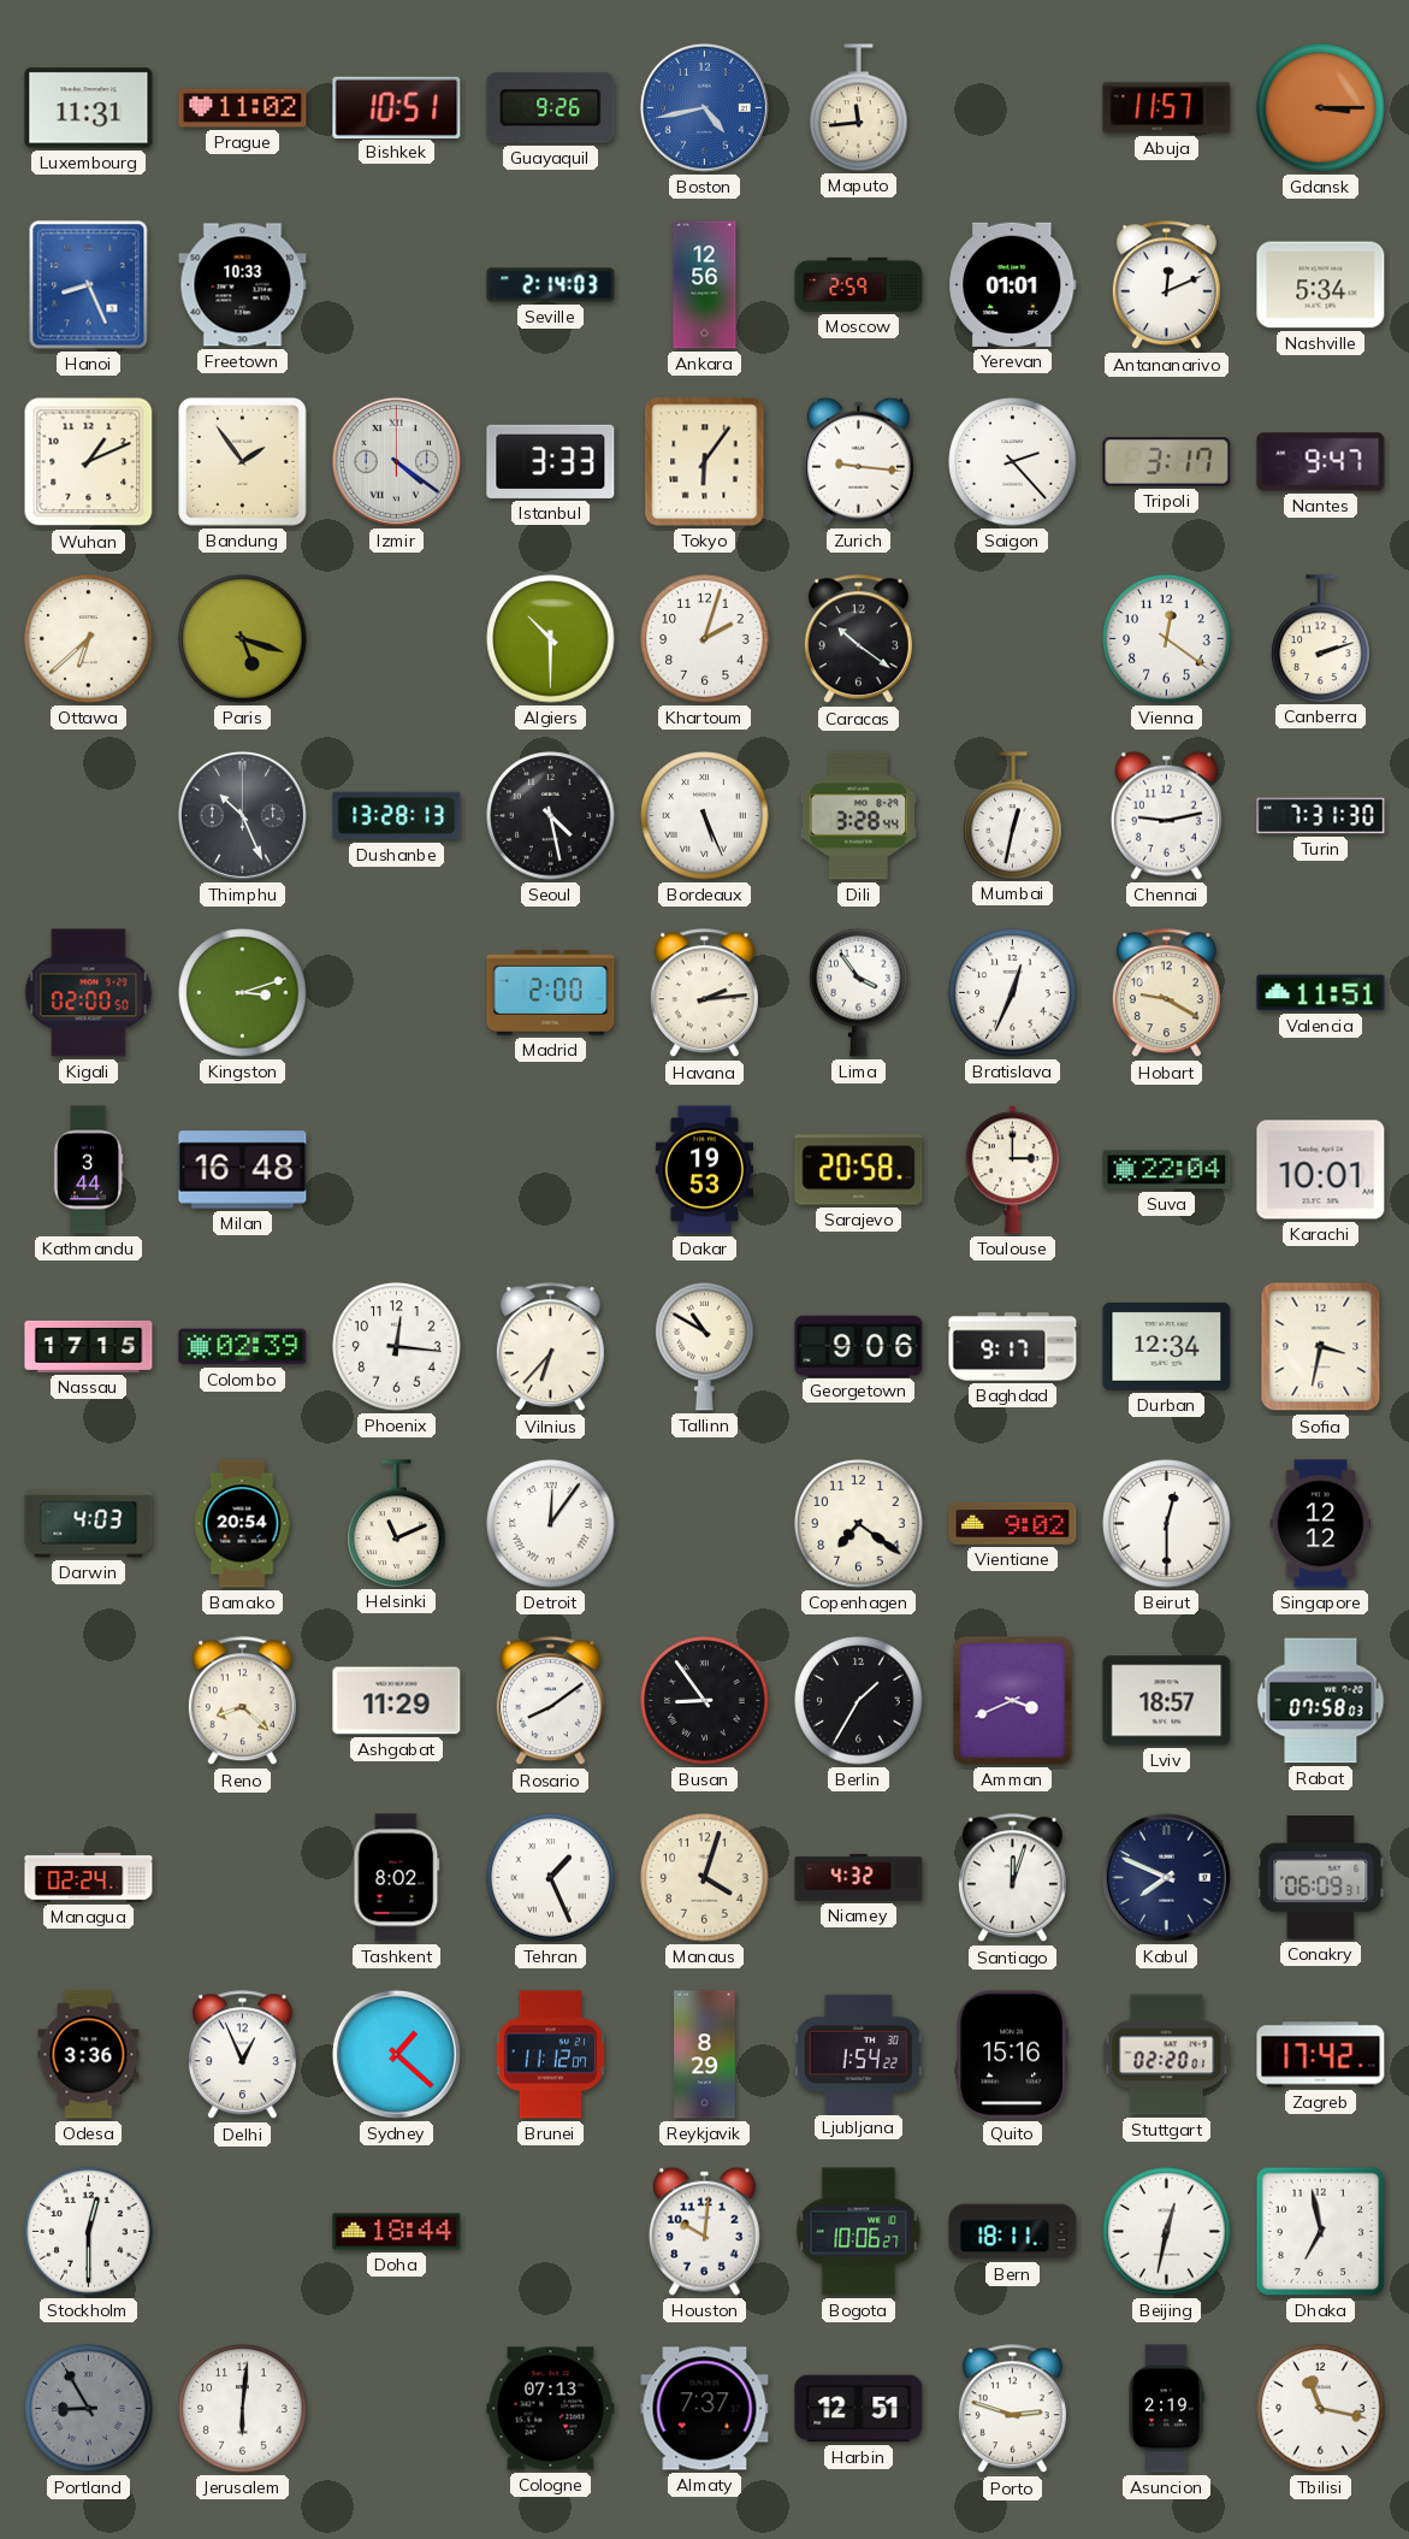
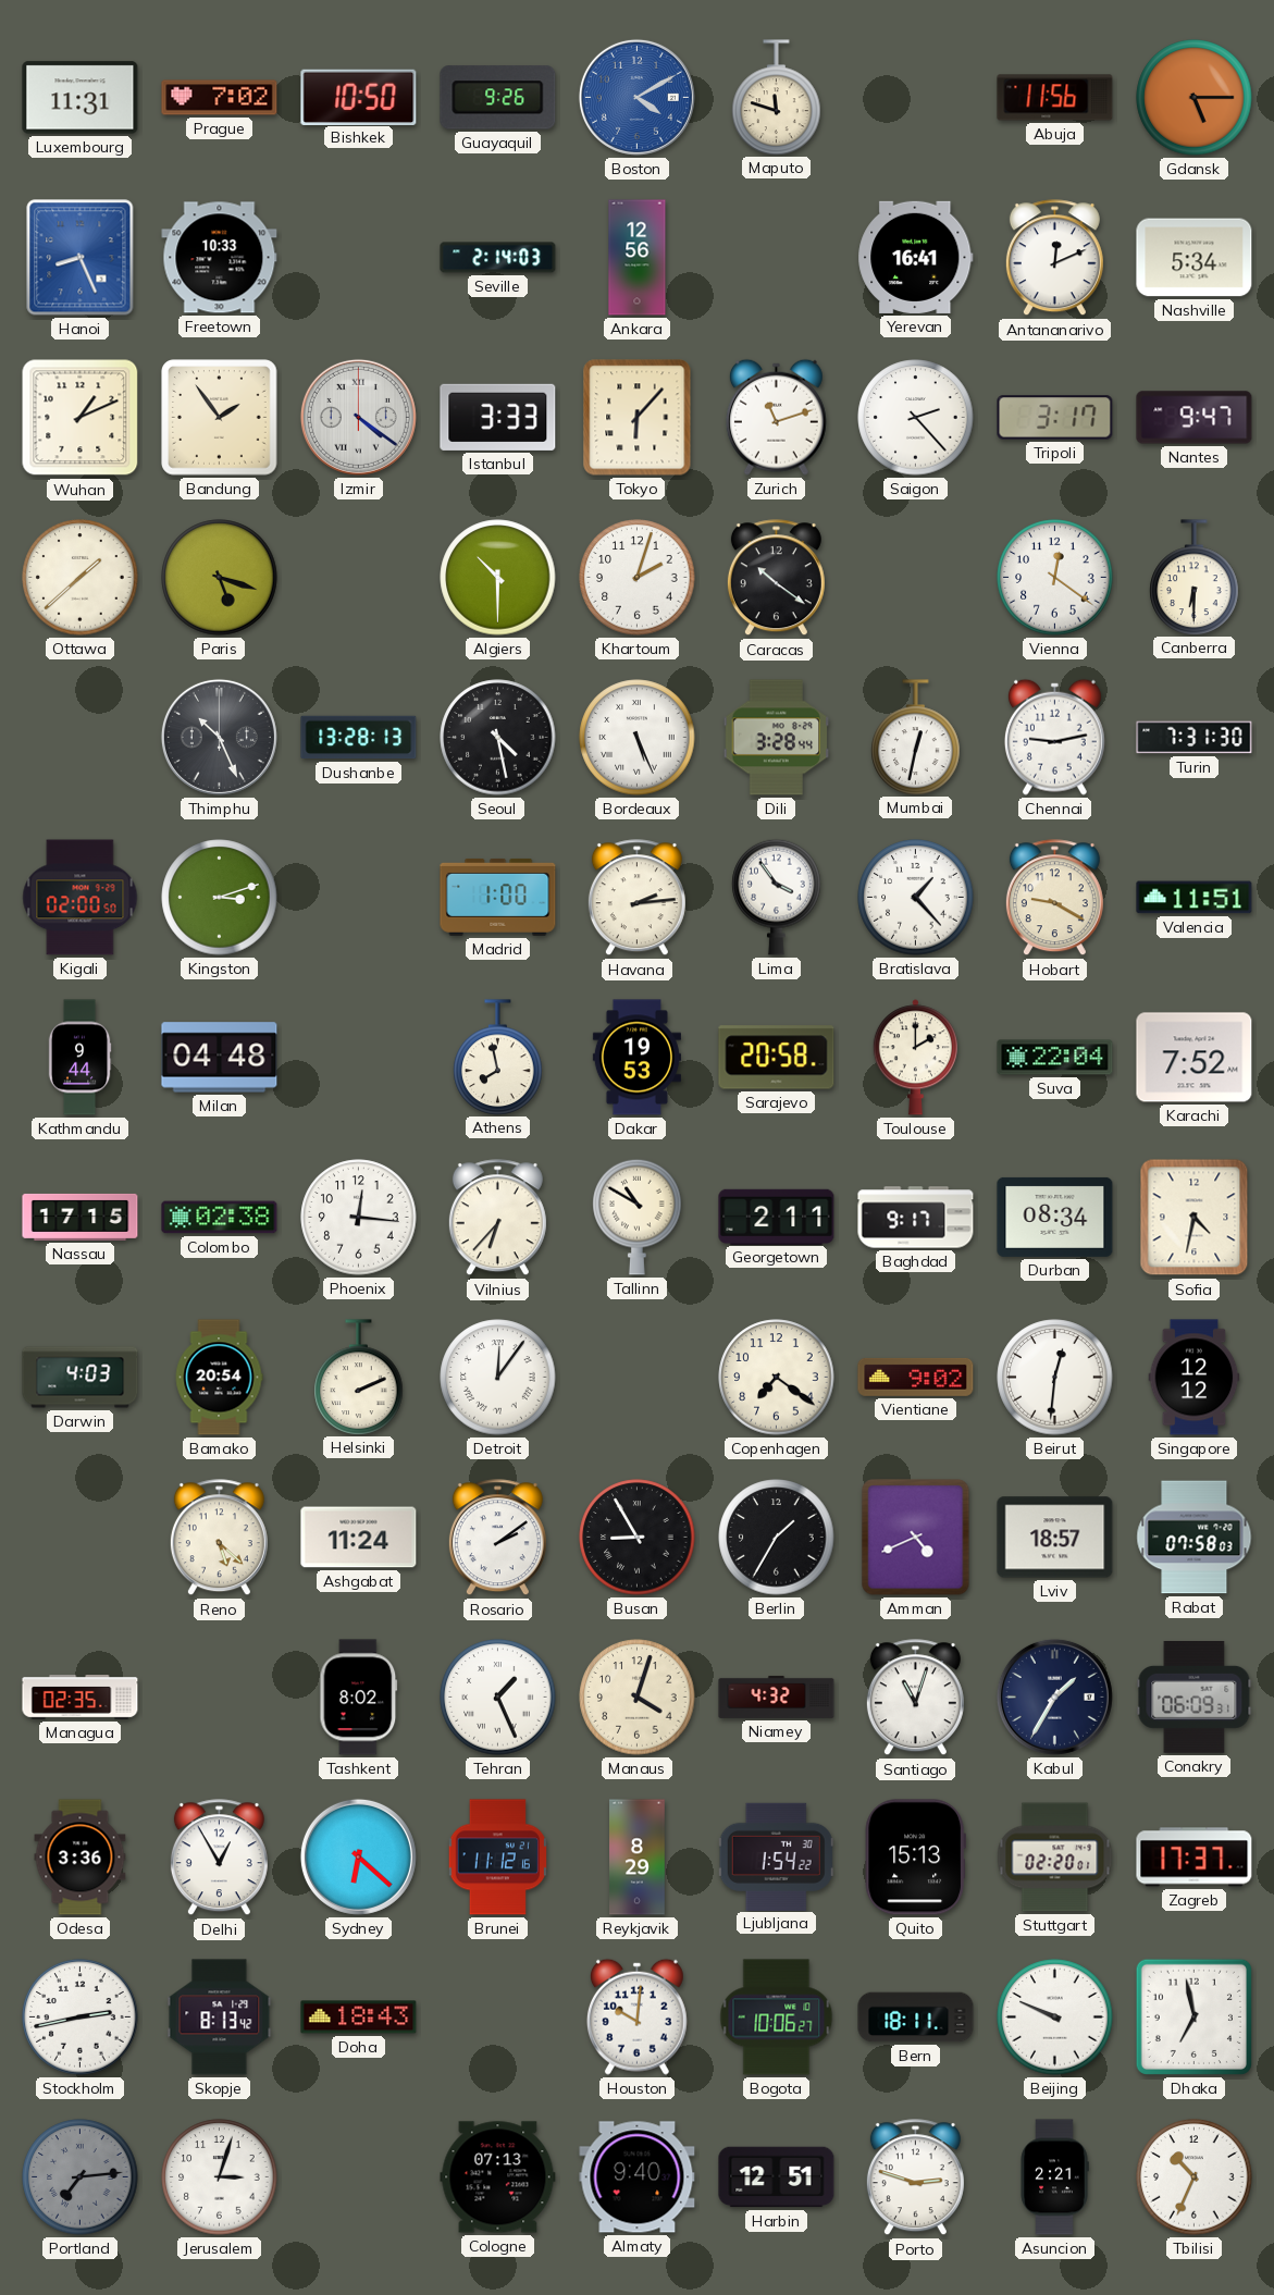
Prague: 11:02 -> 7:02
Bishkek: 10:51 -> 10:50
Boston: 4:43 -> 4:10
Maputo: 11:44 -> 11:48
Abuja: 11:57 -> 11:56
Gdansk: 3:15 -> 5:15
Moscow: 2:59 -> none
Yerevan: 01:01 -> 16:41
Tokyo: 6:06 -> 6:07
Zurich: 9:16 -> 11:12
Ottawa: 6:38 -> 1:38
Canberra: 2:12 -> 6:30
Madrid: 2:00 -> 1:00
Bratislava: 12:34 -> 1:23
Kathmandu: 3:44 -> 9:44
Milan: 16:48 -> 04:48
Athens: none -> 7:58
Toulouse: 3:00 -> 2:00
Karachi: 10:01 -> 7:52
Colombo: 02:39 -> 02:38
Georgetown: 9:06 -> 2:11
Durban: 12:34 -> 08:34
Sofia: 3:32 -> 4:32
Helsinki: 11:11 -> 2:11
Beirut: 12:30 -> 12:31
Reno: 8:22 -> 5:22
Ashgabat: 11:29 -> 11:24
Rosario: 8:09 -> 2:09
Busan: 8:54 -> 8:55
Amman: 3:41 -> 4:41
Managua: 02:24 -> 02:35
Santiago: 12:03 -> 11:03
Kabul: 7:49 -> 1:35
Delhi: 12:56 -> 12:55
Sydney: 1:22 -> 6:22
Brunei: 11:12:07 -> 11:12:16
Quito: 15:16 -> 15:13
Zagreb: 17:42 -> 17:37
Stockholm: 12:30 -> 2:43
Skopje: none -> 8:13
Doha: 18:44 -> 18:43
Beijing: 12:32 -> 9:49
Portland: 8:55 -> 7:14
Jerusalem: 6:01 -> 3:03
Almaty: 7:37 -> 9:40
Asuncion: 2:19 -> 2:21
Tbilisi: 11:17 -> 10:34
